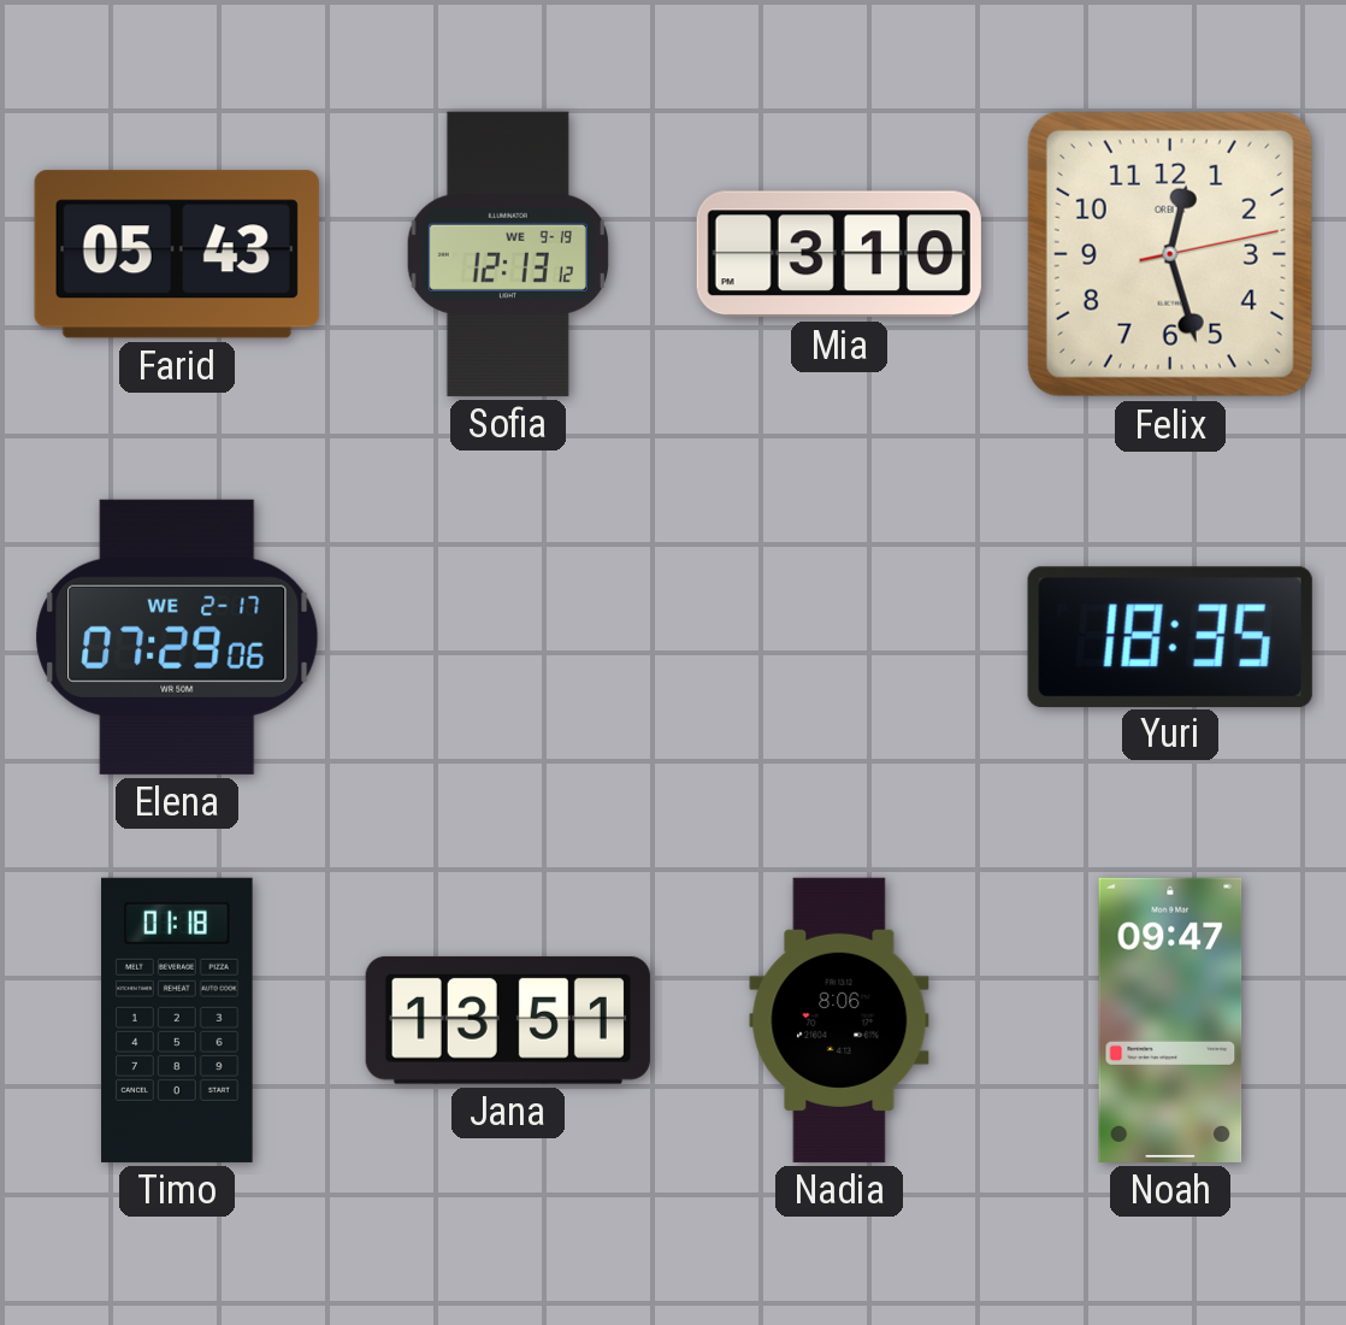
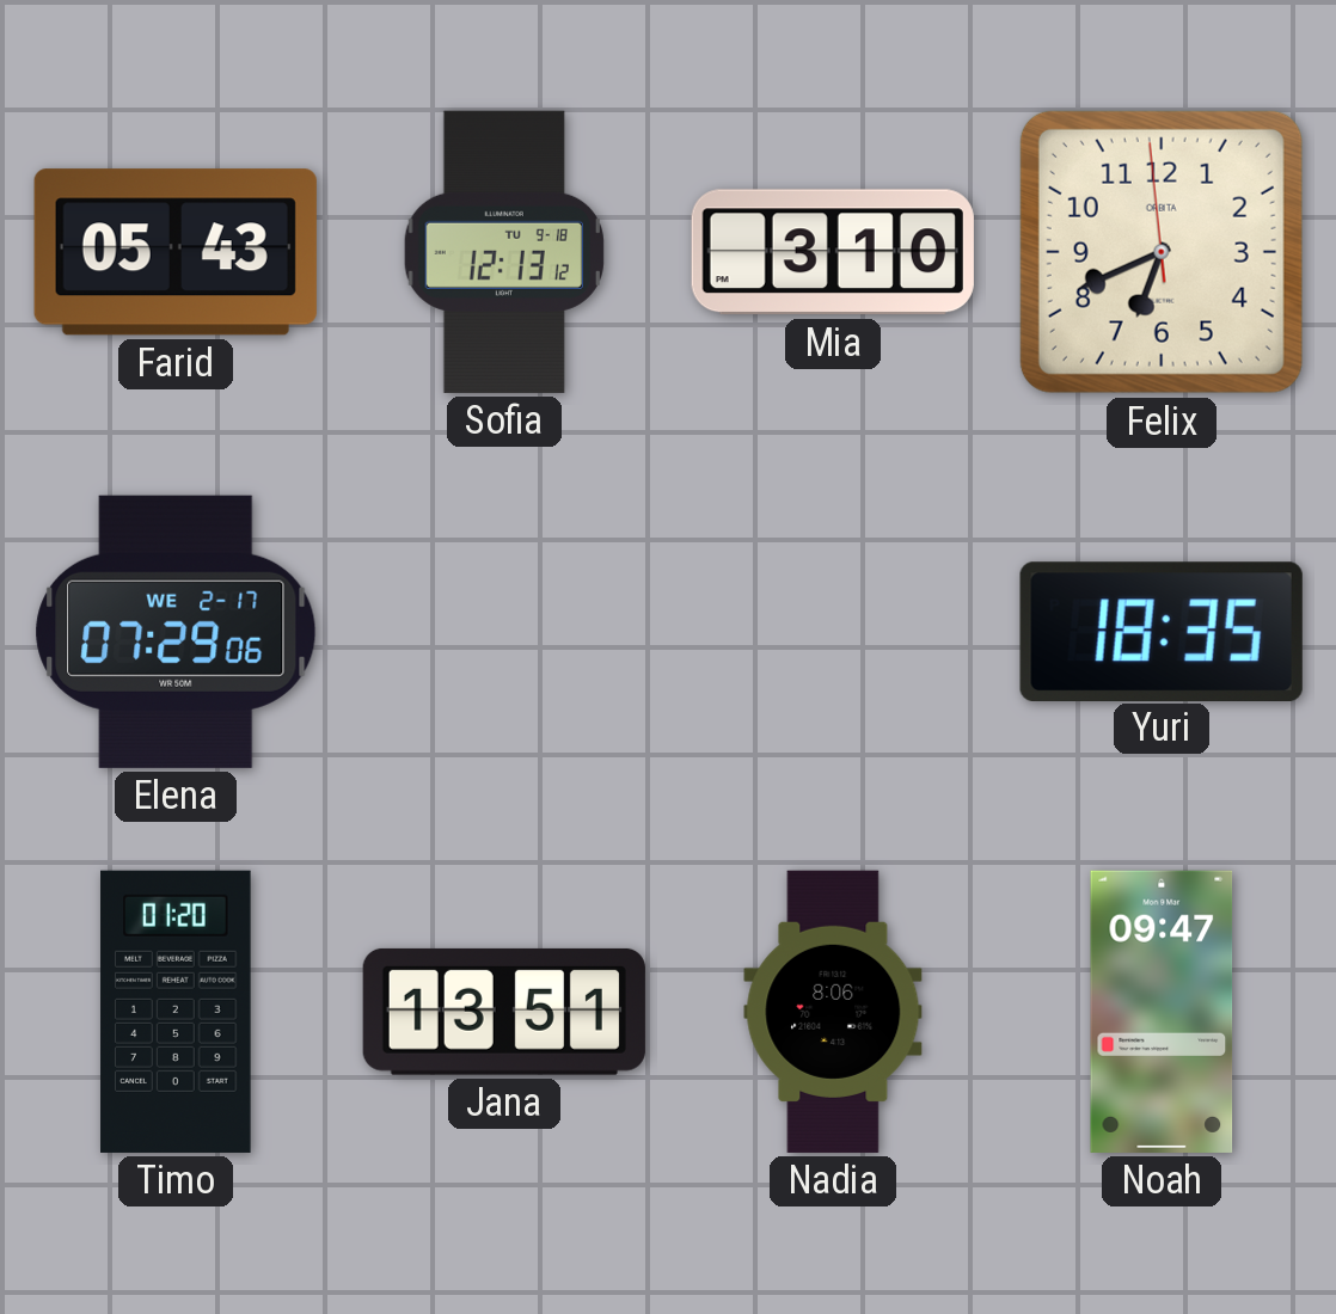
Sofia date: WE 9-19 -> TU 9-18
Felix: 12:27 -> 6:40
Timo: 01:18 -> 01:20
